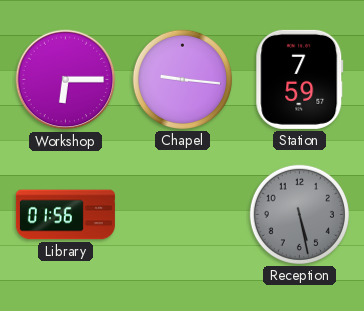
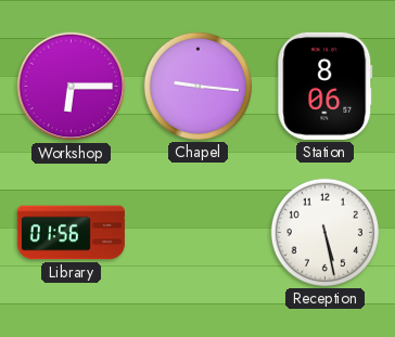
Station: 7:59 -> 8:06
Reception dial: grey -> white
